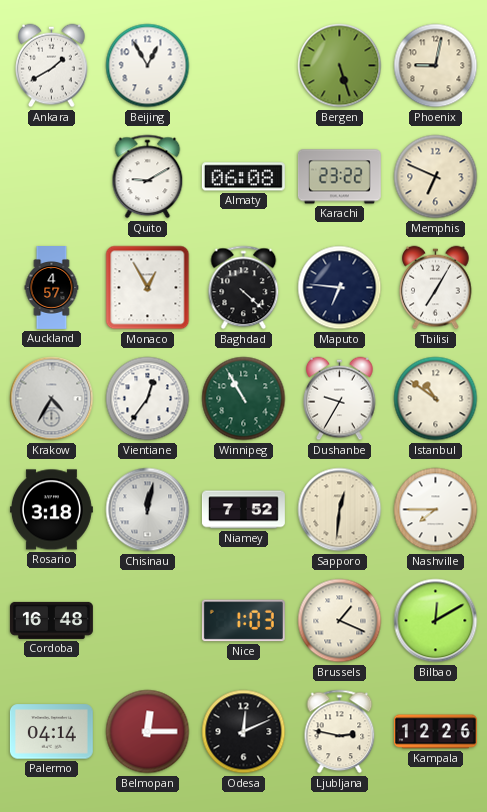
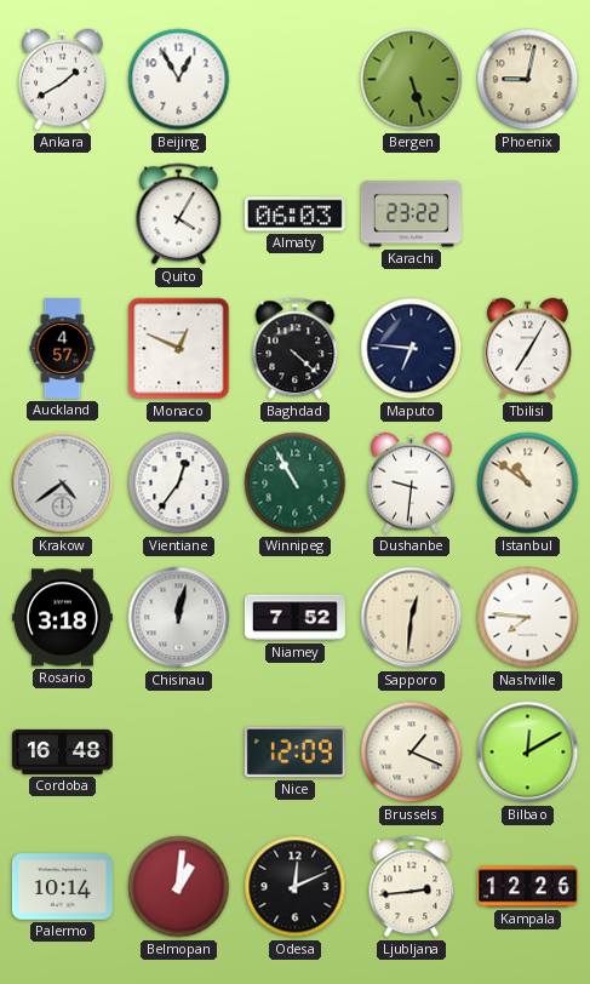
Quito: 9:10 -> 4:05
Almaty: 06:08 -> 06:03
Memphis: 6:49 -> none
Monaco: 12:55 -> 12:49
Krakow: 4:35 -> 4:39
Dushanbe: 9:35 -> 9:31
Nashville: 7:45 -> 7:46
Nice: 1:03 -> 12:09
Palermo: 04:14 -> 10:14
Belmopan: 12:15 -> 1:01
Ljubljana: 2:47 -> 2:44
